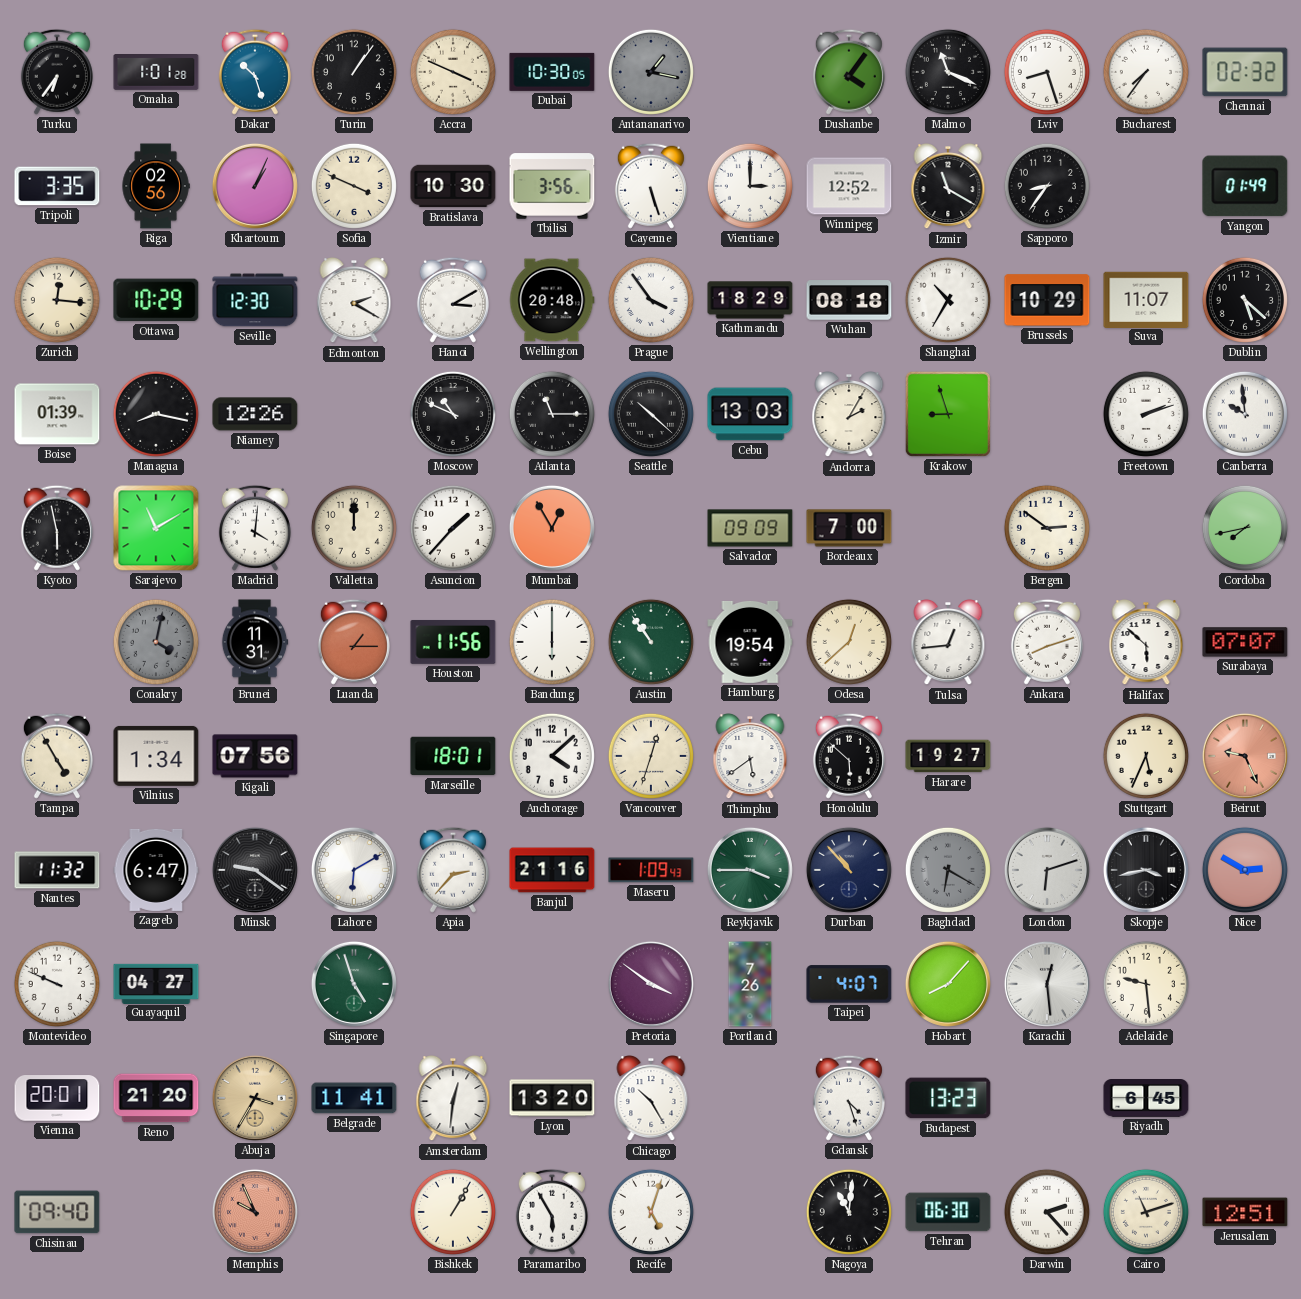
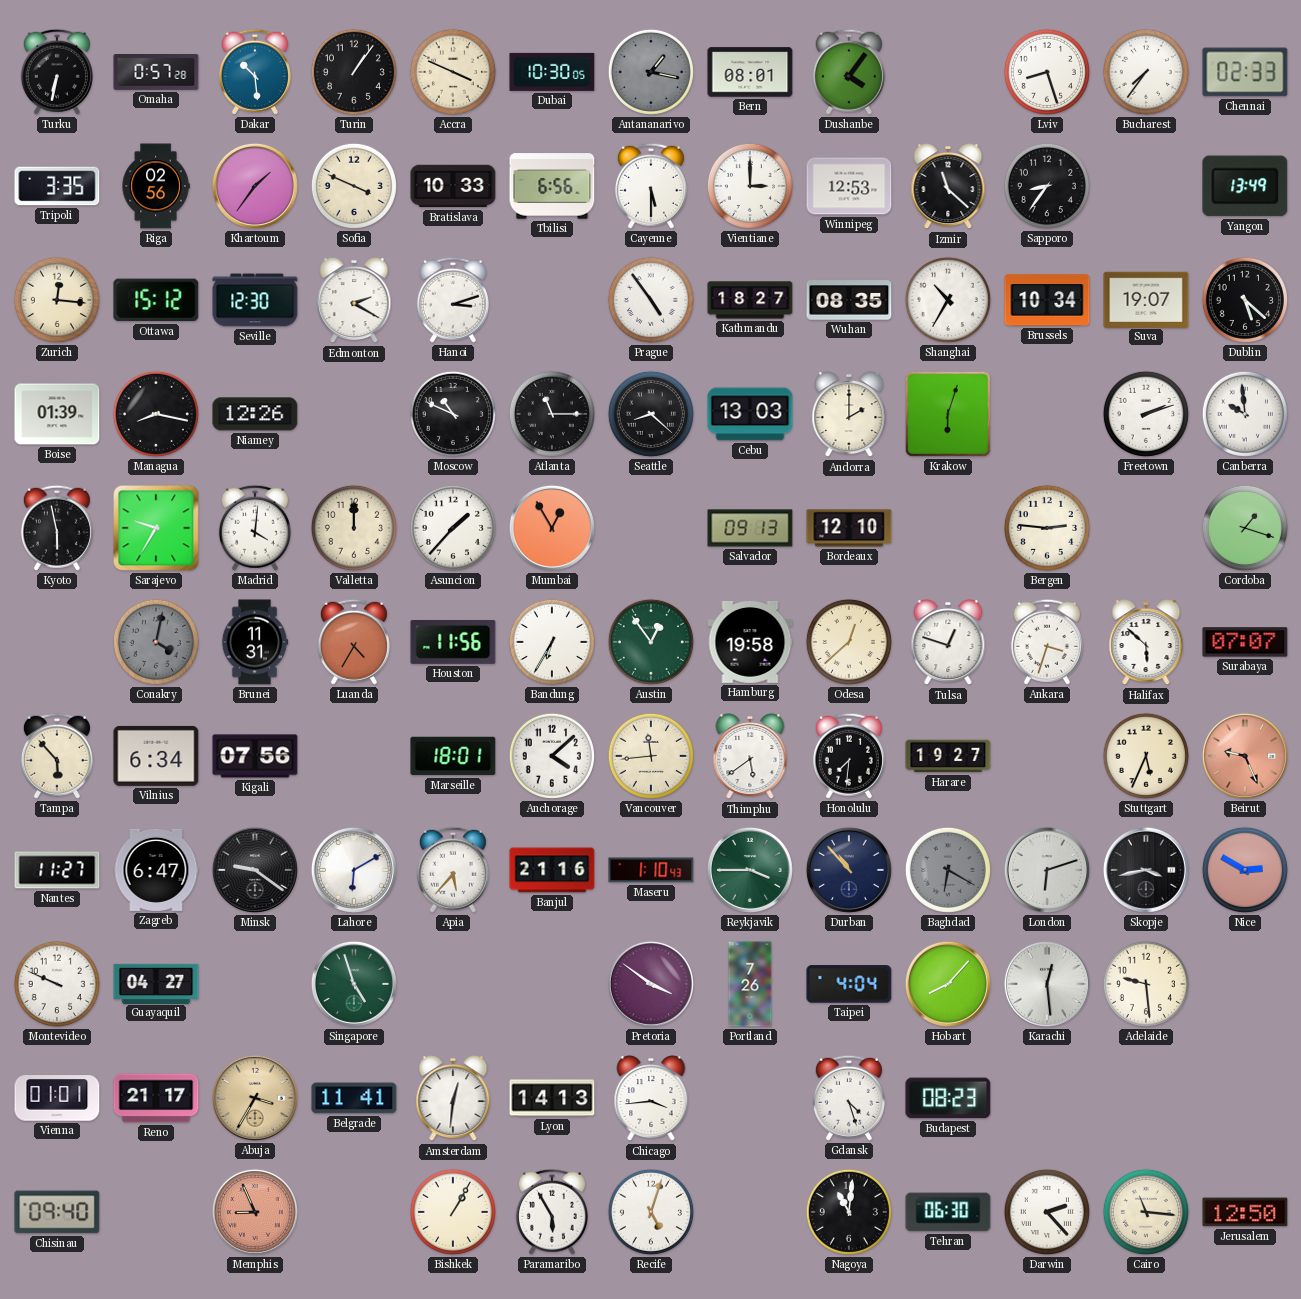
Turku: 6:36 -> 6:32
Omaha: 1:01 -> 0:57
Dakar: 10:27 -> 10:29
Bern: none -> 08:01
Malmo: 11:19 -> none
Chennai: 02:32 -> 02:33
Khartoum: 1:04 -> 1:36
Bratislava: 10:30 -> 10:33
Tbilisi: 3:56 -> 6:56
Cayenne: 5:27 -> 5:30
Winnipeg: 12:52 -> 12:53
Izmir: 11:20 -> 11:22
Yangon: 01:49 -> 13:49
Ottawa: 10:29 -> 15:12
Hanoi: 3:10 -> 3:12
Wellington: 20:48 -> none
Prague: 3:54 -> 4:54
Kathmandu: 18:29 -> 18:27
Wuhan: 08:18 -> 08:35
Brussels: 10:29 -> 10:34
Suva: 11:07 -> 19:07
Seattle: 10:22 -> 8:22
Andorra: 2:05 -> 2:00
Krakow: 8:57 -> 6:03
Sarajevo: 11:10 -> 9:35
Salvador: 09:09 -> 09:13
Bordeaux: 7:00 -> 12:10
Bergen: 2:51 -> 2:46
Cordoba: 7:43 -> 1:18
Luanda: 1:15 -> 4:35
Bandung: 6:00 -> 6:35
Austin: 10:54 -> 12:54
Hamburg: 19:54 -> 19:58
Tulsa: 12:44 -> 12:48
Ankara: 8:12 -> 3:33
Tampa: 4:55 -> 5:53
Vilnius: 1:34 -> 6:34
Vancouver: 12:33 -> 11:44
Honolulu: 5:52 -> 7:31
Nantes: 11:32 -> 11:27
Apia: 2:37 -> 5:37
Maseru: 1:09 -> 1:10
Taipei: 4:07 -> 4:04
Vienna: 20:01 -> 01:01
Reno: 21:20 -> 21:17
Lyon: 13:20 -> 14:13
Chicago: 10:25 -> 3:44
Budapest: 13:23 -> 08:23
Riyadh: 6:45 -> none
Memphis: 9:56 -> 8:56
Cairo: 11:12 -> 11:16
Jerusalem: 12:51 -> 12:50
